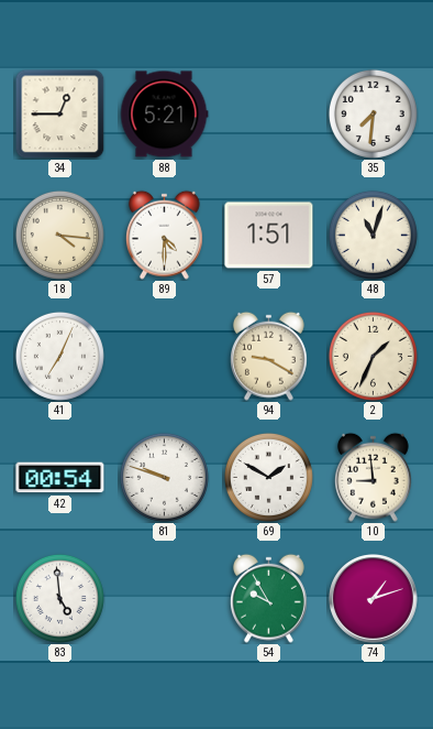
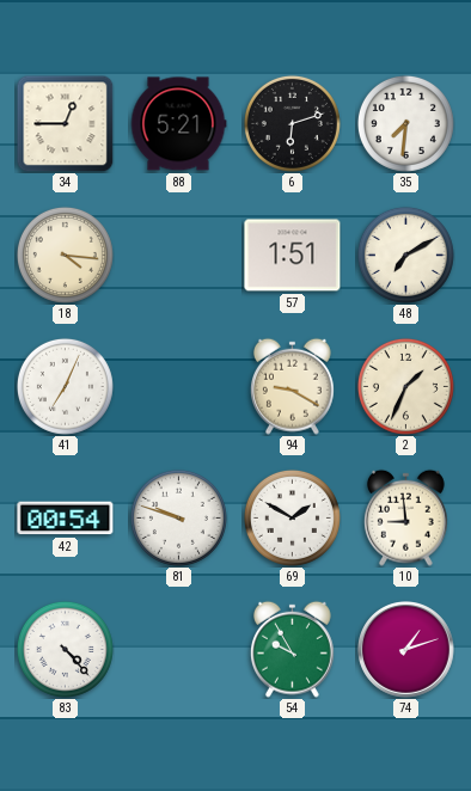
6: none -> 6:12
89: 4:30 -> none
48: 11:03 -> 7:10
83: 4:59 -> 4:23
